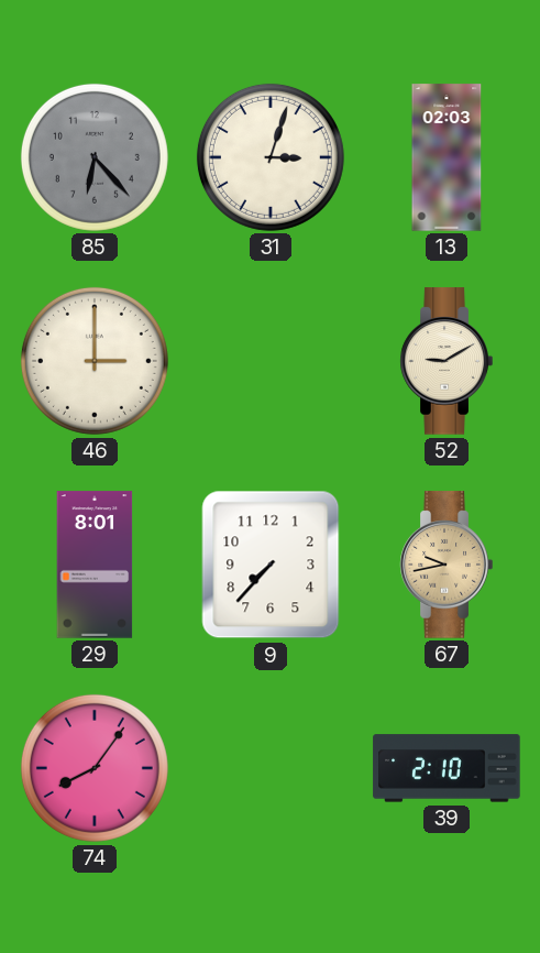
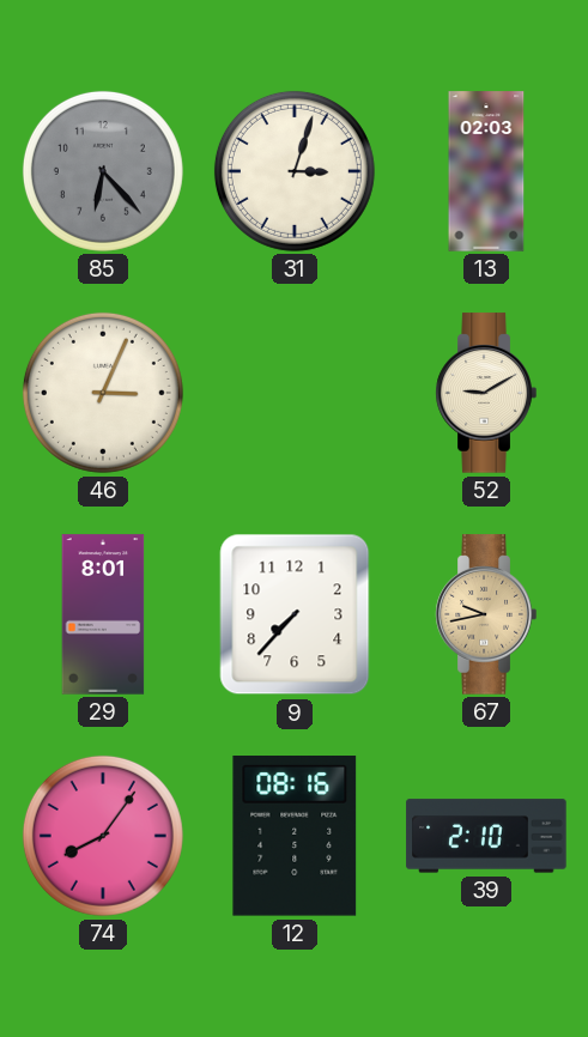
46: 3:00 -> 3:04
12: none -> 08:16
